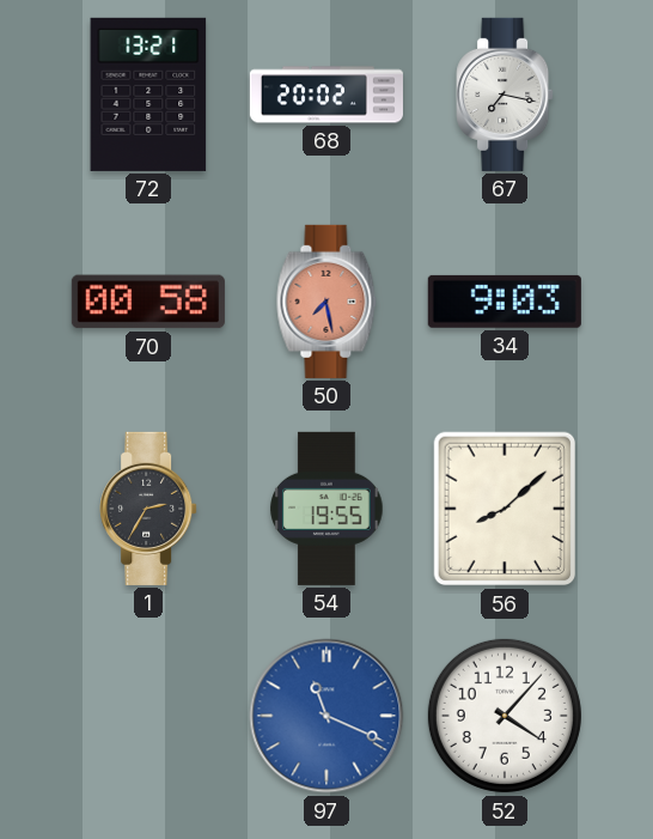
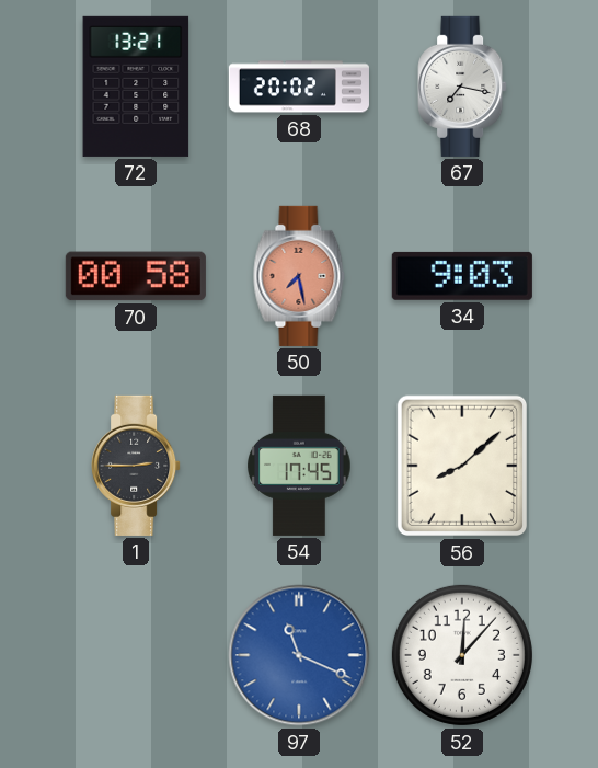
1: 2:35 -> 2:45
54: 19:55 -> 17:45
52: 4:07 -> 12:07
